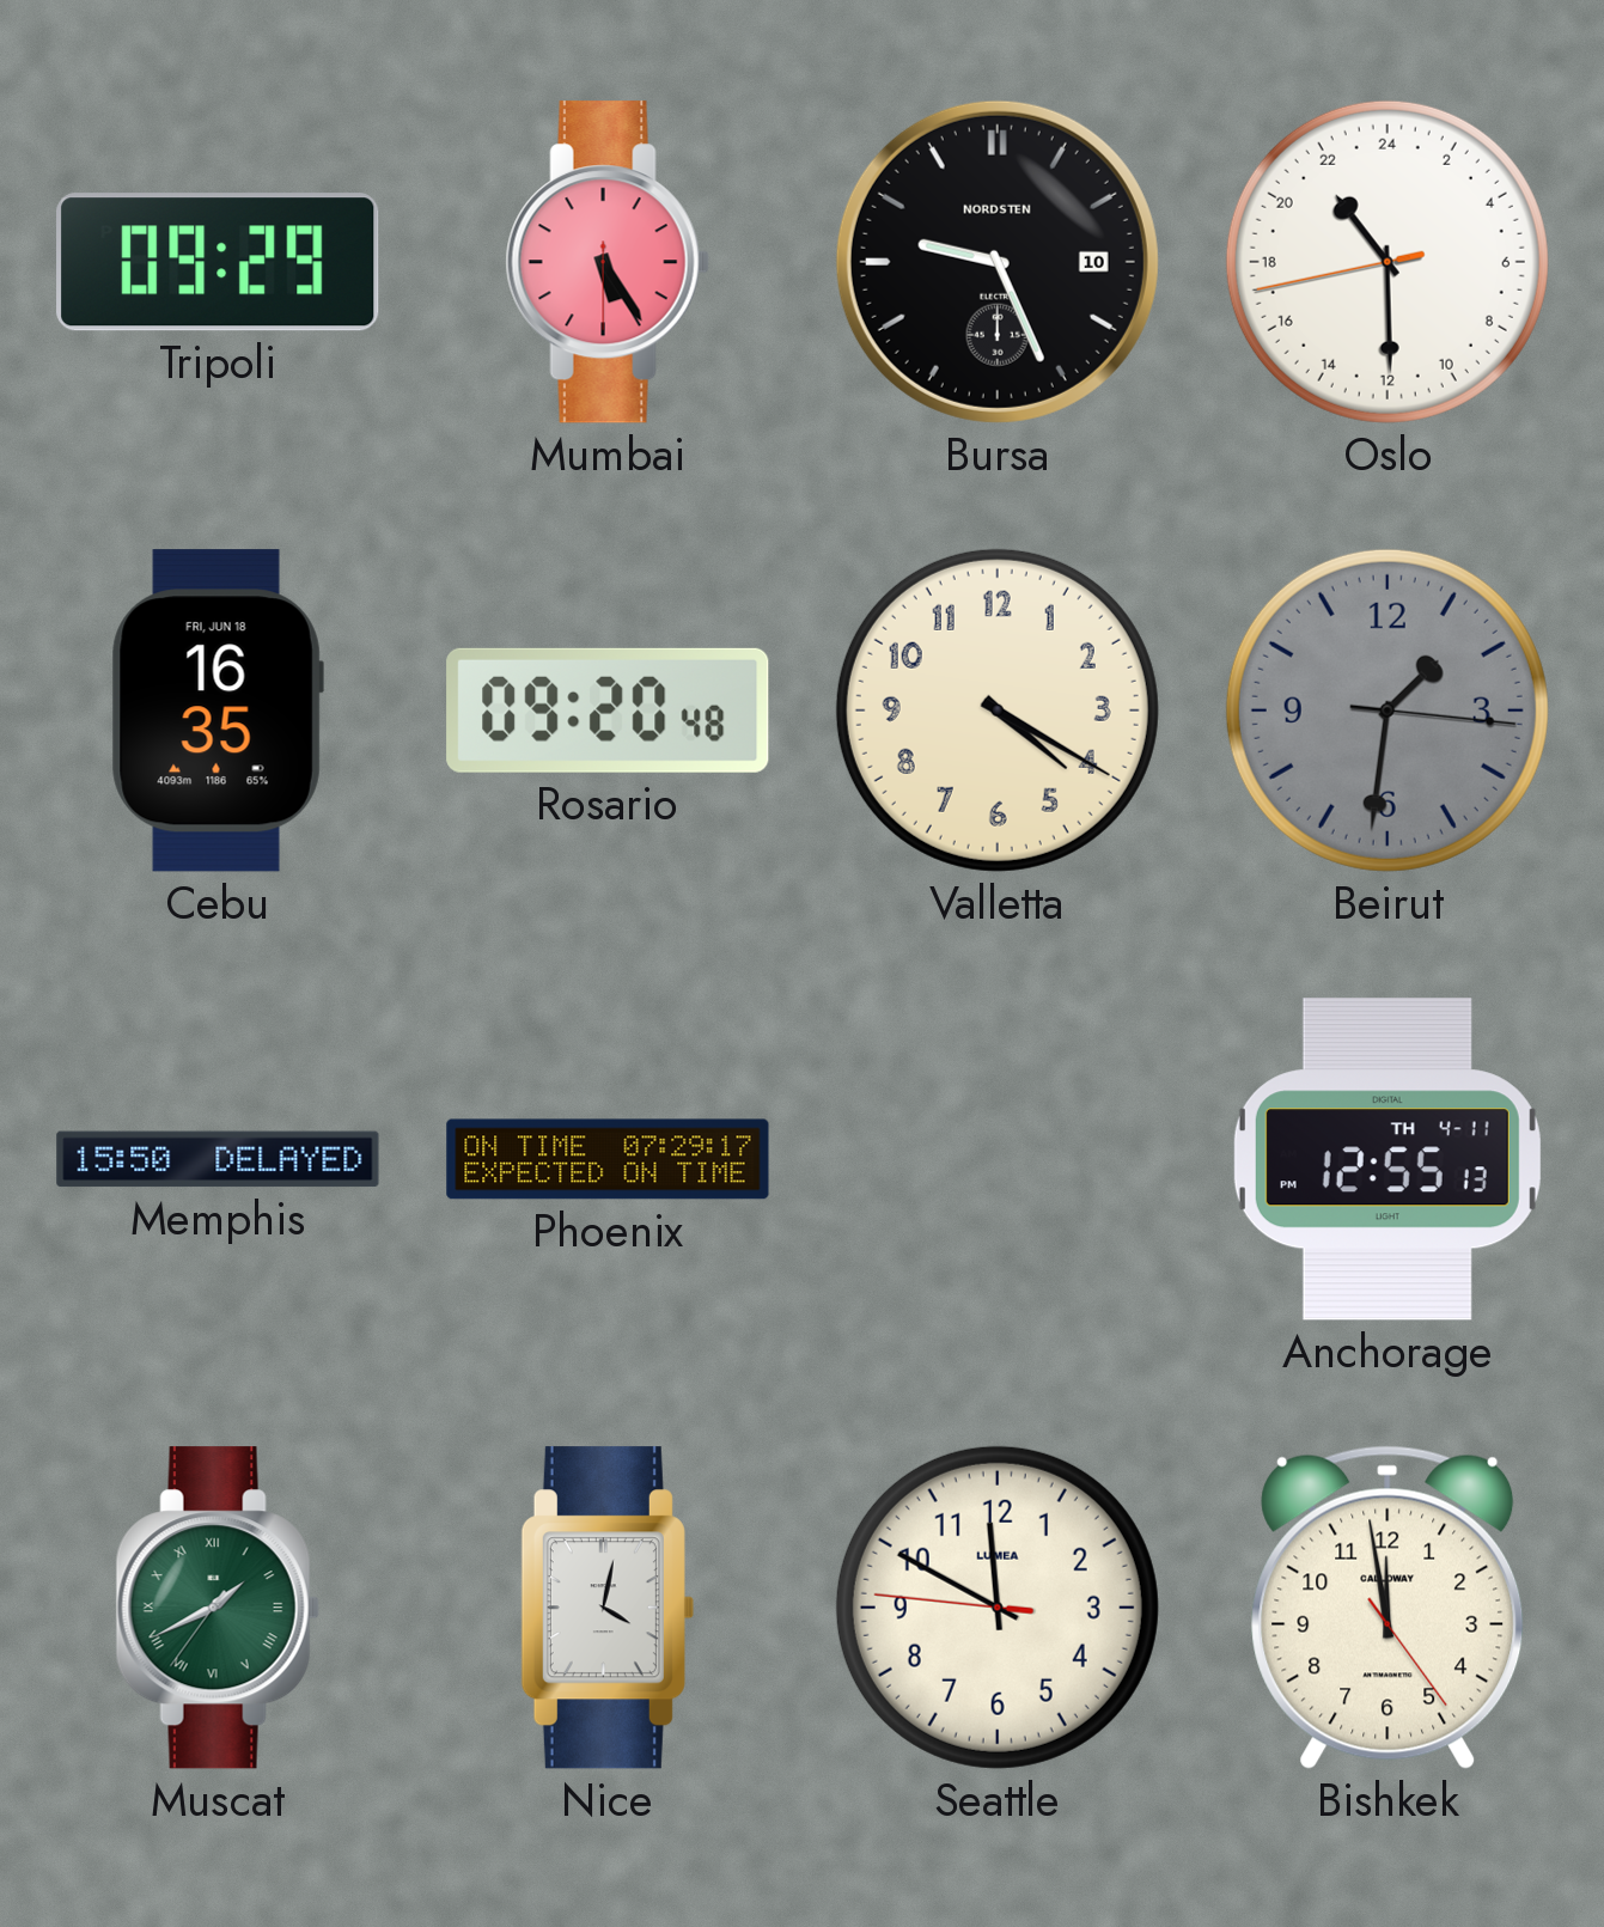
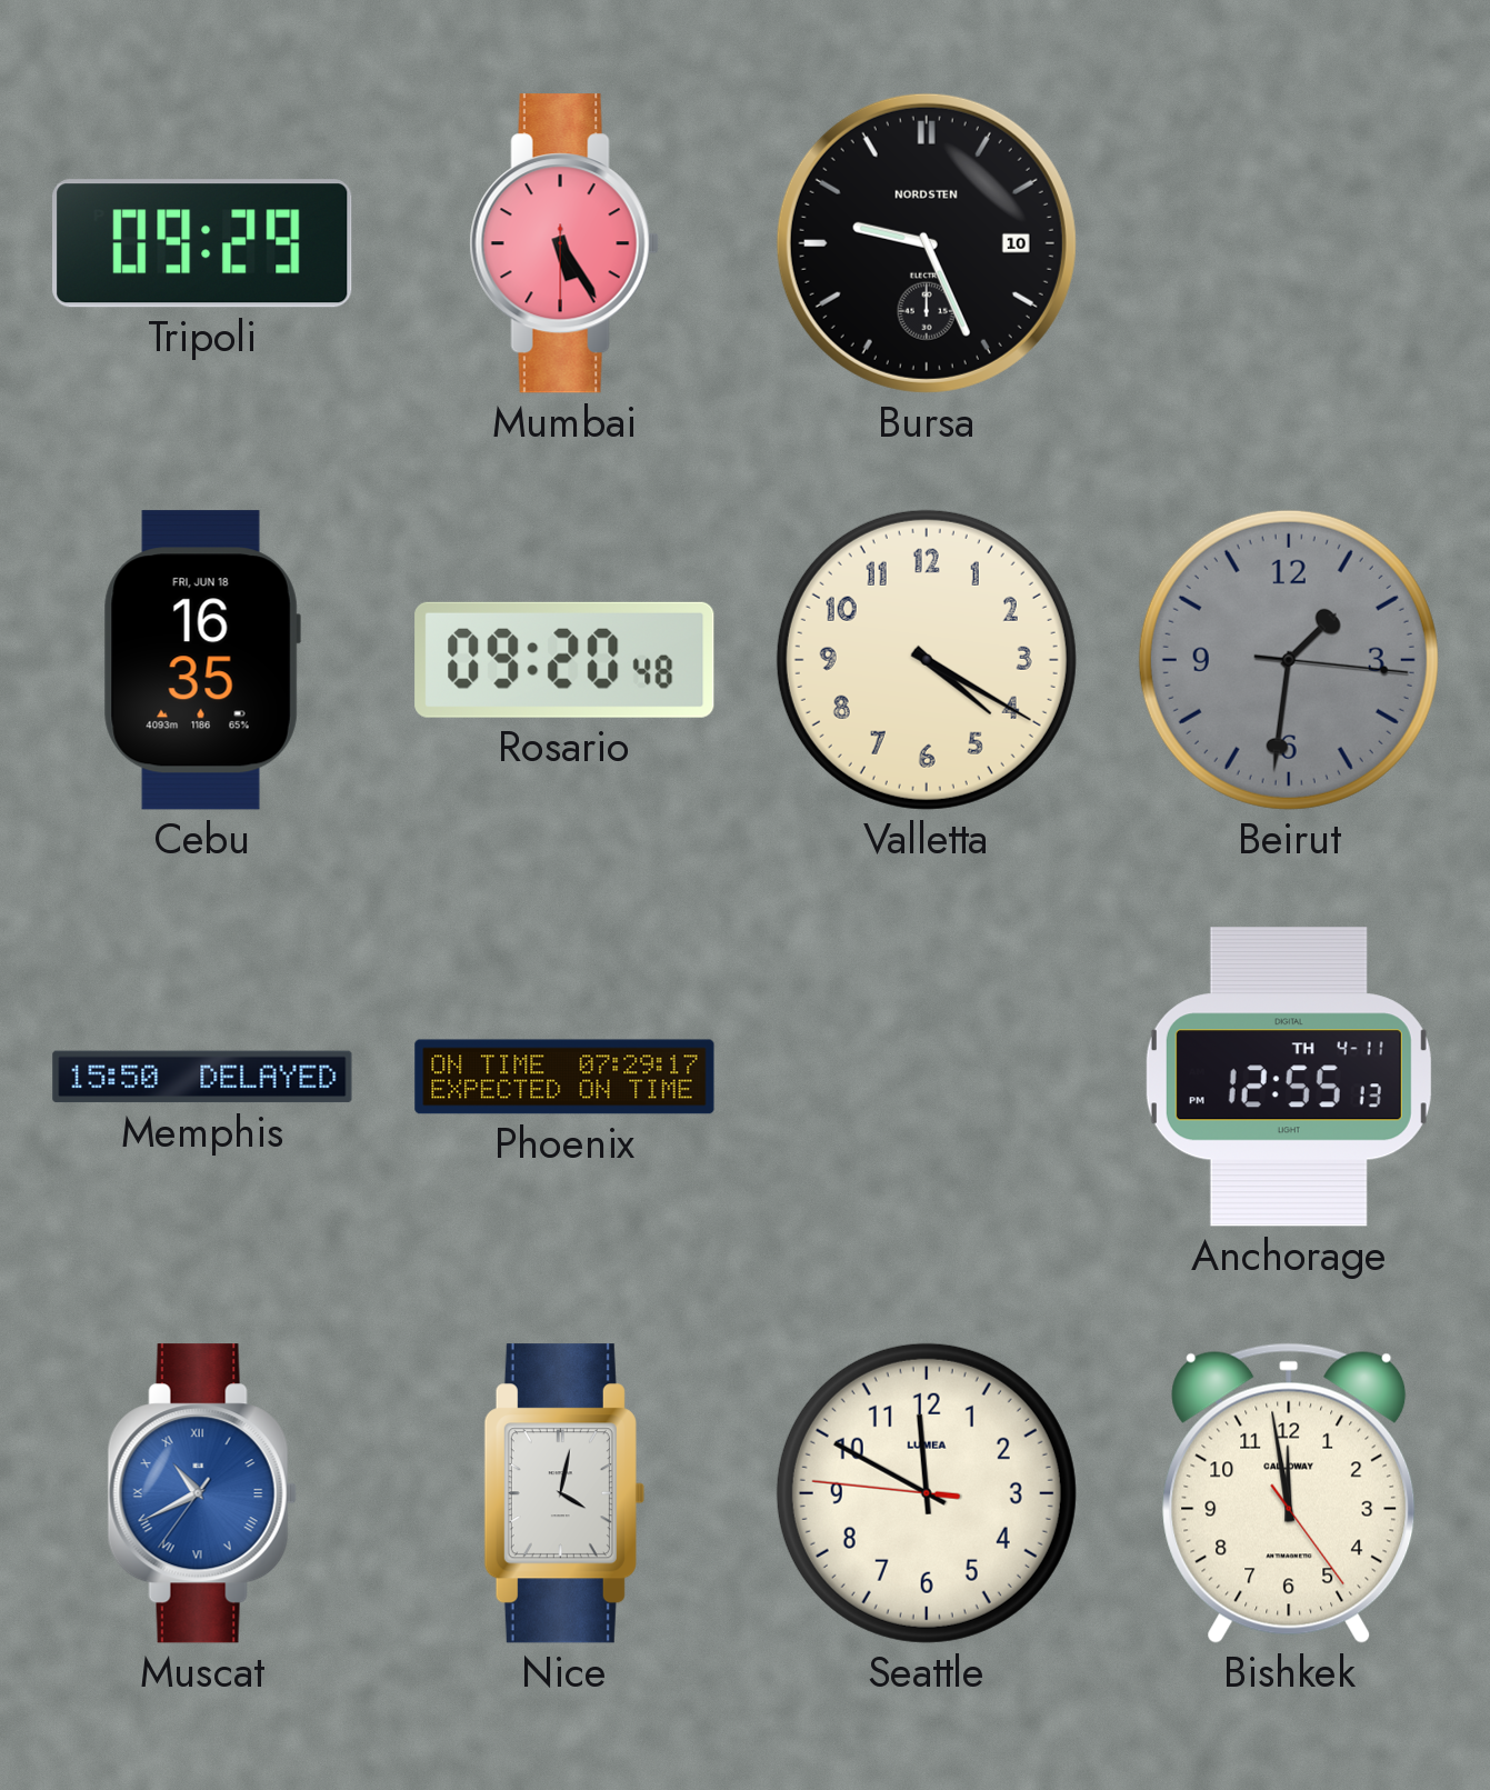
Oslo: 21:29 -> none
Muscat: 1:40 -> 10:40
Muscat dial: green -> blue
